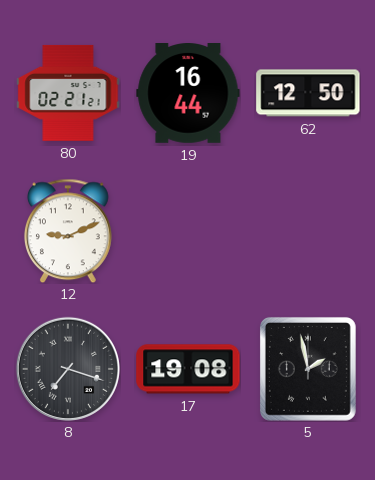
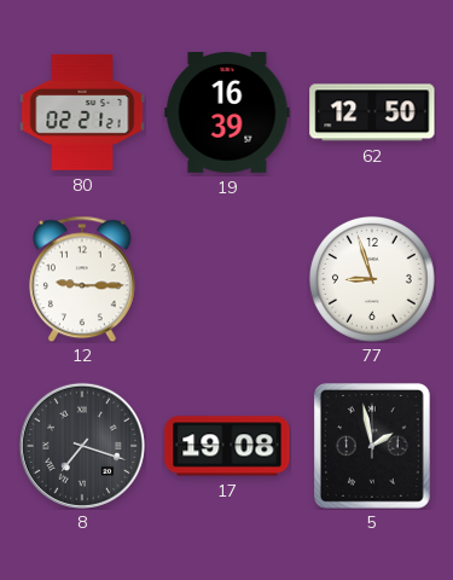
19: 16:44 -> 16:39
12: 9:11 -> 9:15
77: none -> 8:57
